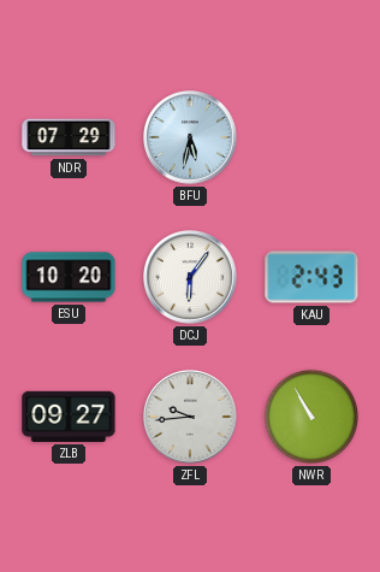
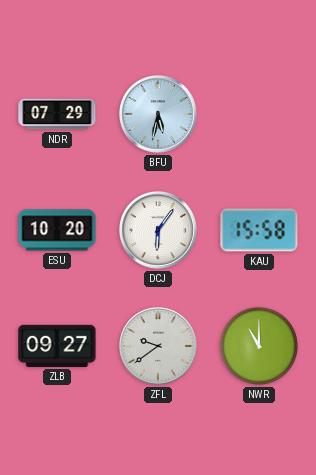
KAU: 2:43 -> 15:58
ZFL: 9:44 -> 9:39
NWR: 10:55 -> 11:00
